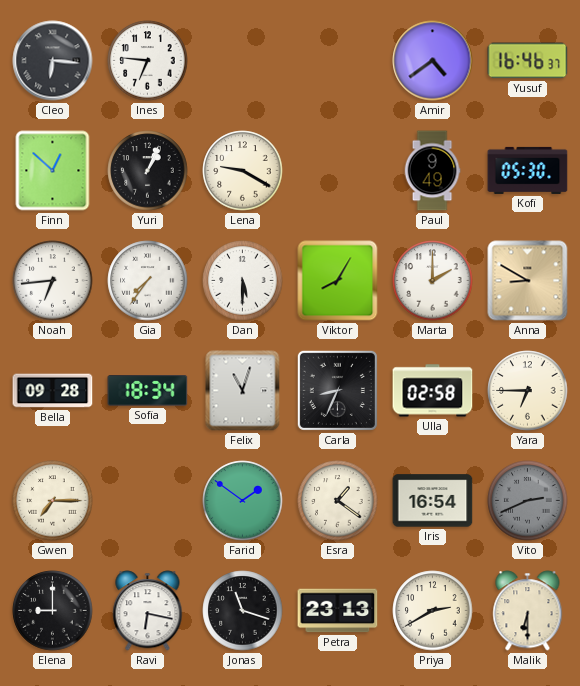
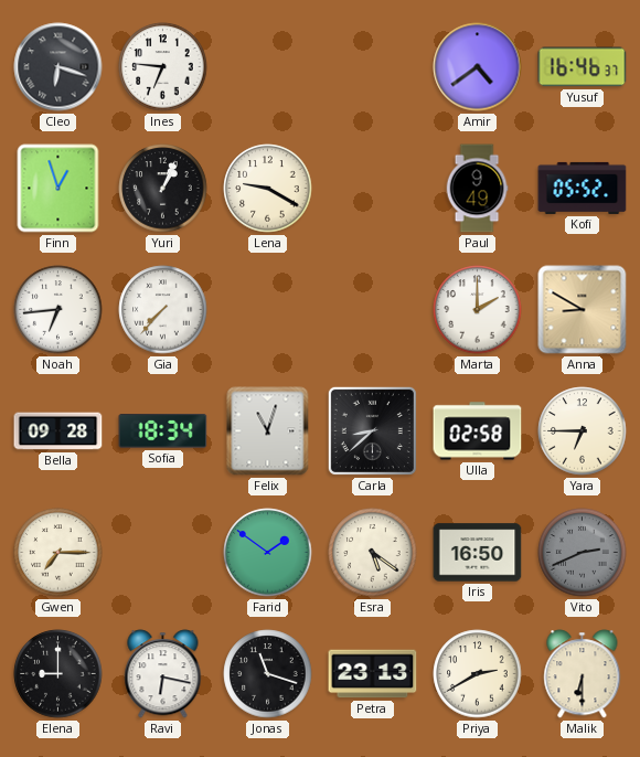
Cleo: 6:16 -> 6:18
Finn: 12:52 -> 12:57
Kofi: 05:30 -> 05:52
Gia: 7:36 -> 7:37
Dan: 5:30 -> none
Viktor: 8:05 -> none
Carla: 8:34 -> 8:38
Esra: 1:21 -> 5:21
Iris: 16:54 -> 16:50
